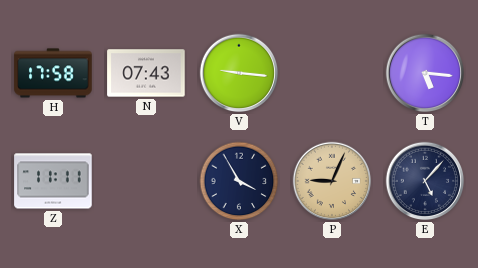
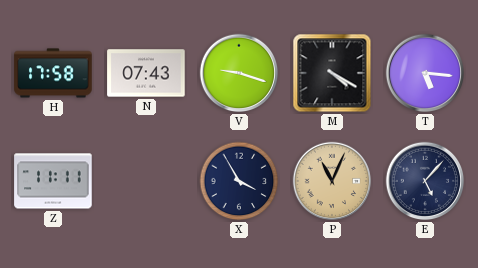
V: 9:16 -> 9:18
M: none -> 4:20
P: 9:04 -> 11:04
